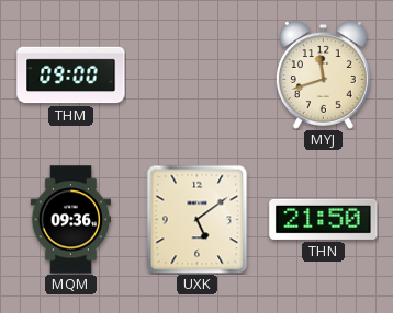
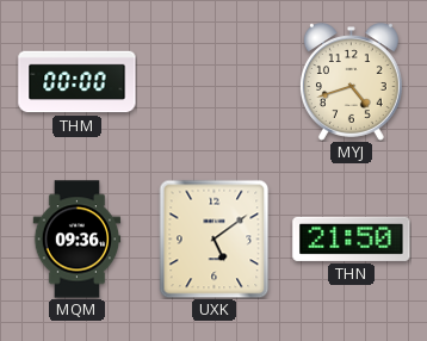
THM: 09:00 -> 00:00
MYJ: 11:42 -> 4:42
